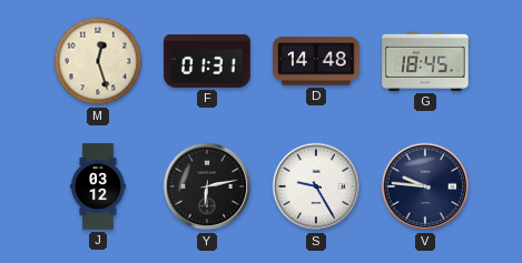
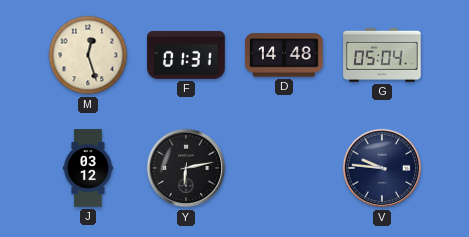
G: 18:45 -> 05:04
S: 9:25 -> none
